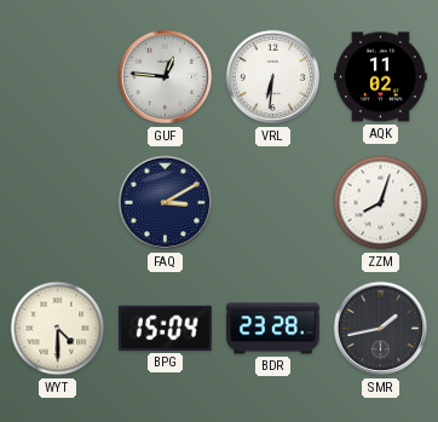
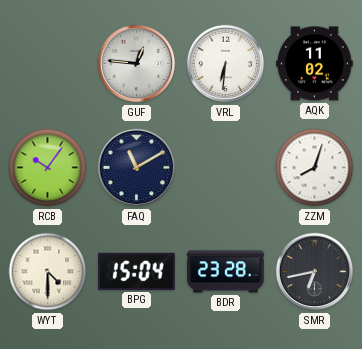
RCB: none -> 10:06
FAQ: 3:10 -> 11:10
SMR: 1:43 -> 6:43
